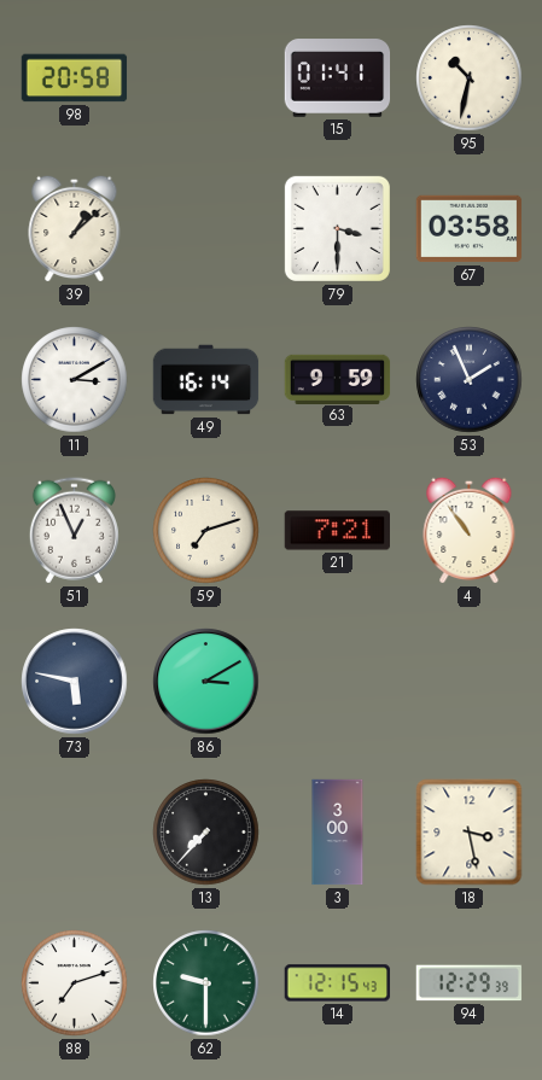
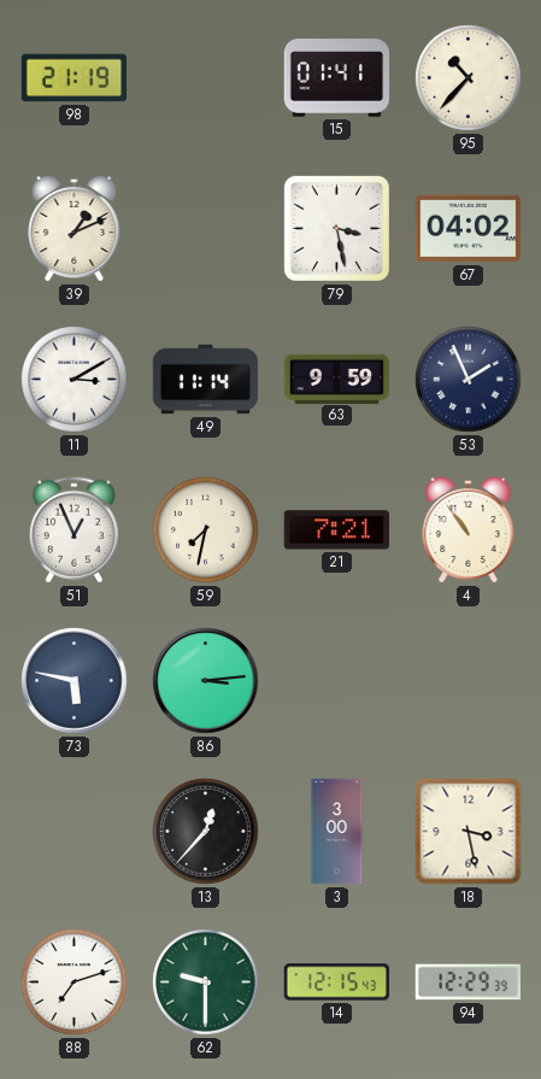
98: 20:58 -> 21:19
95: 10:32 -> 10:37
39: 1:08 -> 1:11
79: 3:30 -> 3:28
67: 03:58 -> 04:02
49: 16:14 -> 11:14
59: 7:12 -> 7:32
86: 3:10 -> 3:14
13: 7:37 -> 12:37
